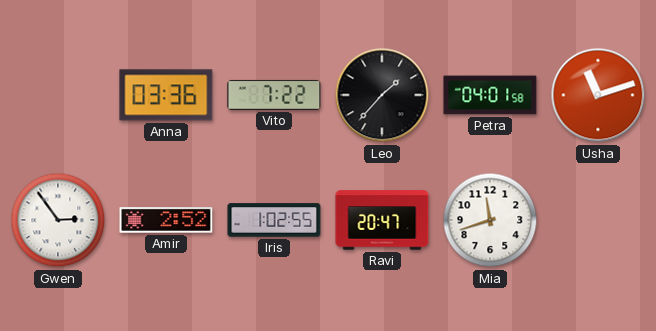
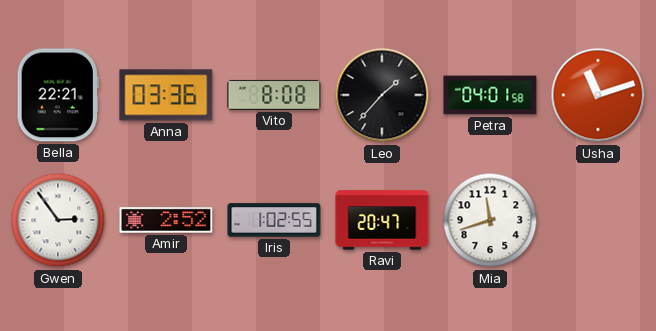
Bella: none -> 22:21
Vito: 7:22 -> 8:08
